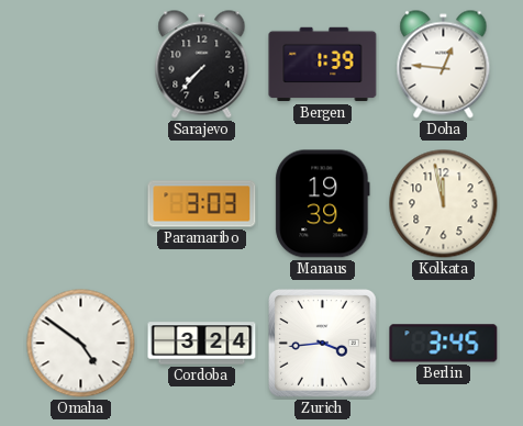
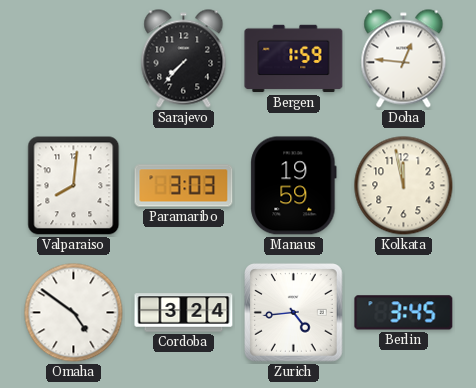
Bergen: 1:39 -> 1:59
Valparaiso: none -> 8:01
Manaus: 19:39 -> 19:59
Zurich: 3:44 -> 4:44
